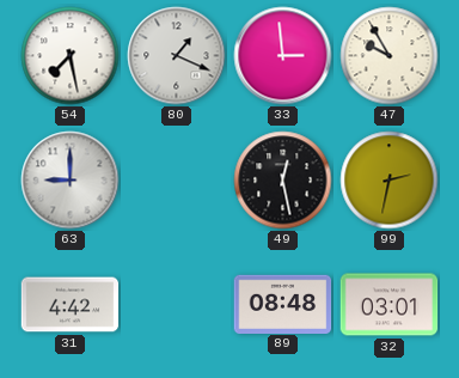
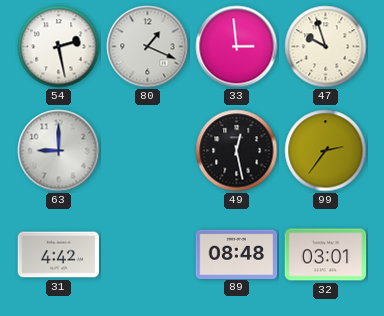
54: 7:28 -> 2:28
47: 9:55 -> 9:57
99: 2:32 -> 2:36
